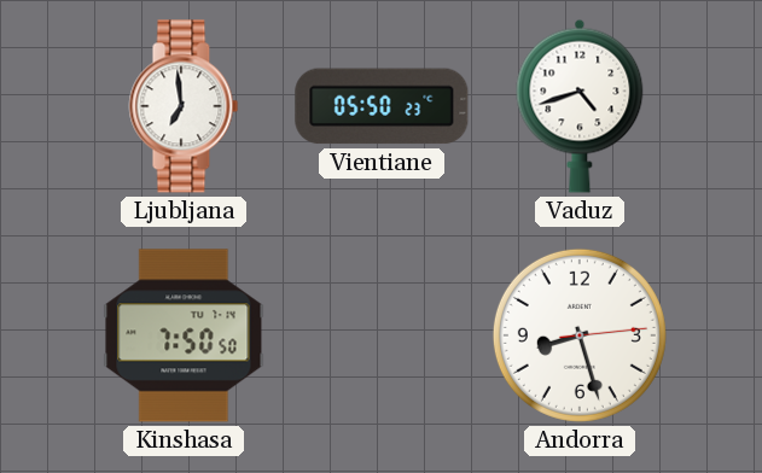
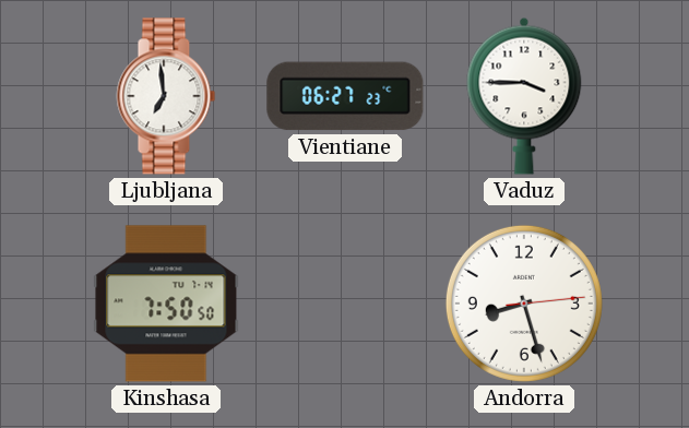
Vientiane: 05:50 -> 06:27
Vaduz: 4:42 -> 3:45
